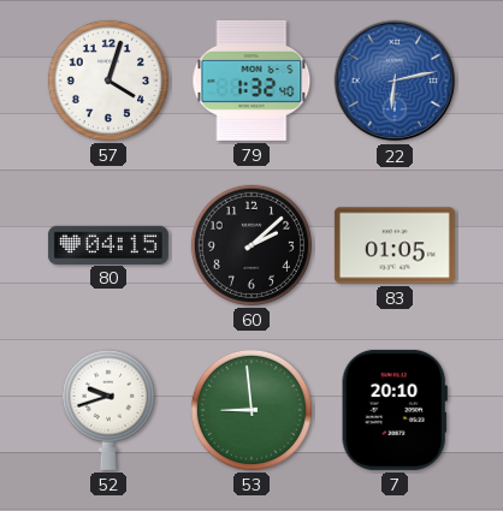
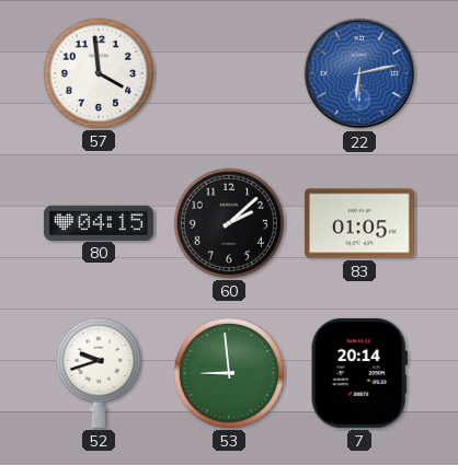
57: 4:03 -> 3:59
79: 1:32 -> none
7: 20:10 -> 20:14
